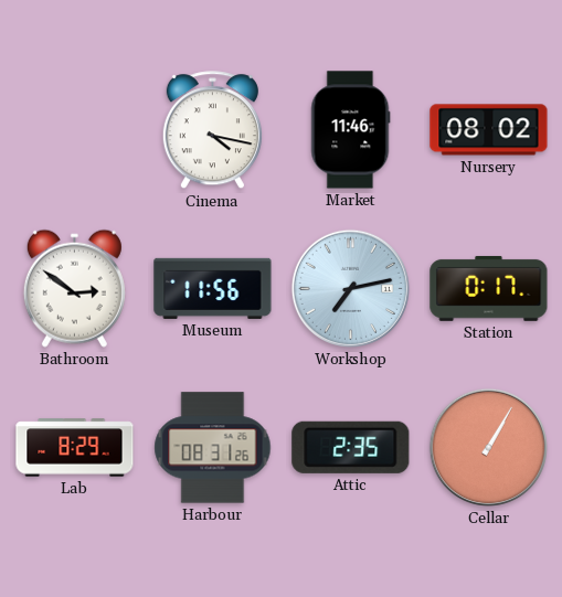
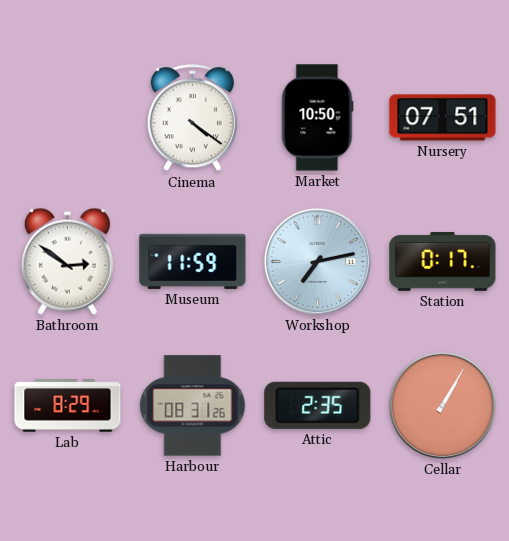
Cinema: 4:17 -> 4:21
Market: 11:46 -> 10:50
Nursery: 08:02 -> 07:51
Museum: 11:56 -> 11:59
